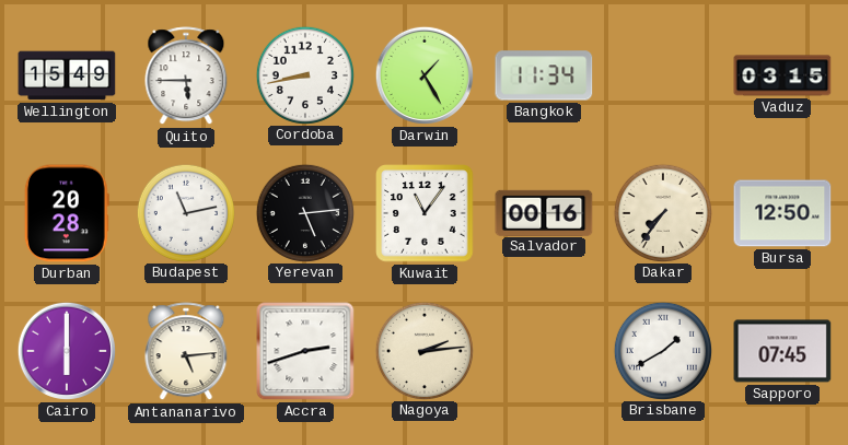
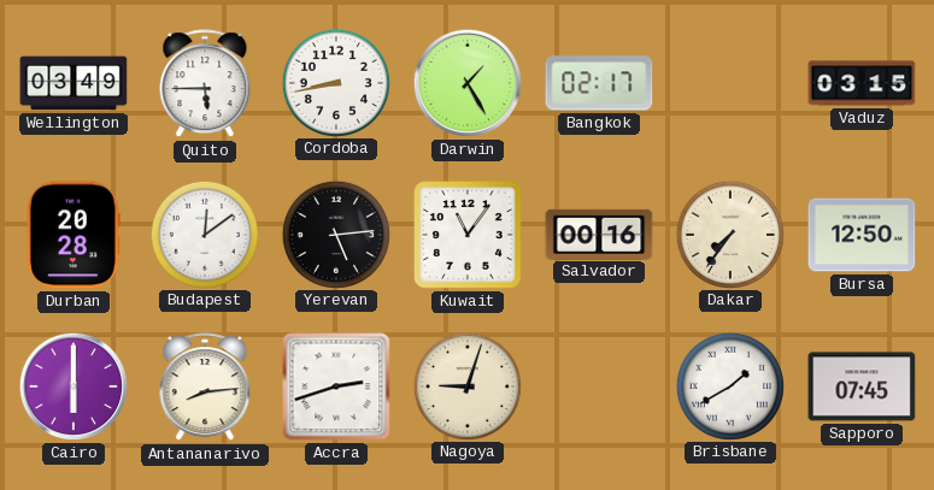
Wellington: 15:49 -> 03:49
Bangkok: 11:34 -> 02:17
Budapest: 11:13 -> 12:09
Antananarivo: 5:14 -> 8:14
Nagoya: 2:14 -> 9:03
